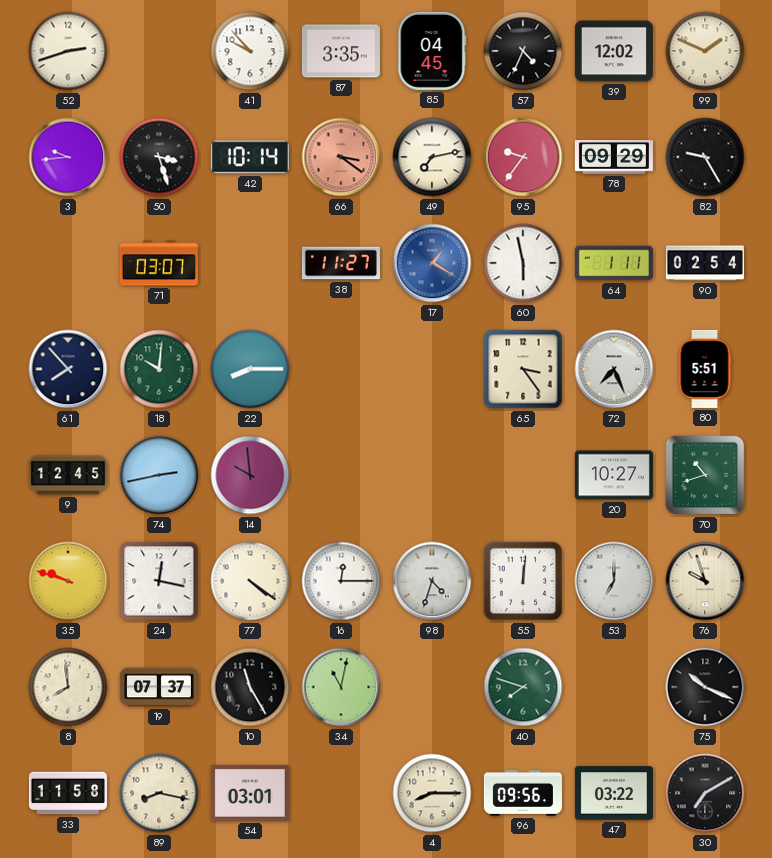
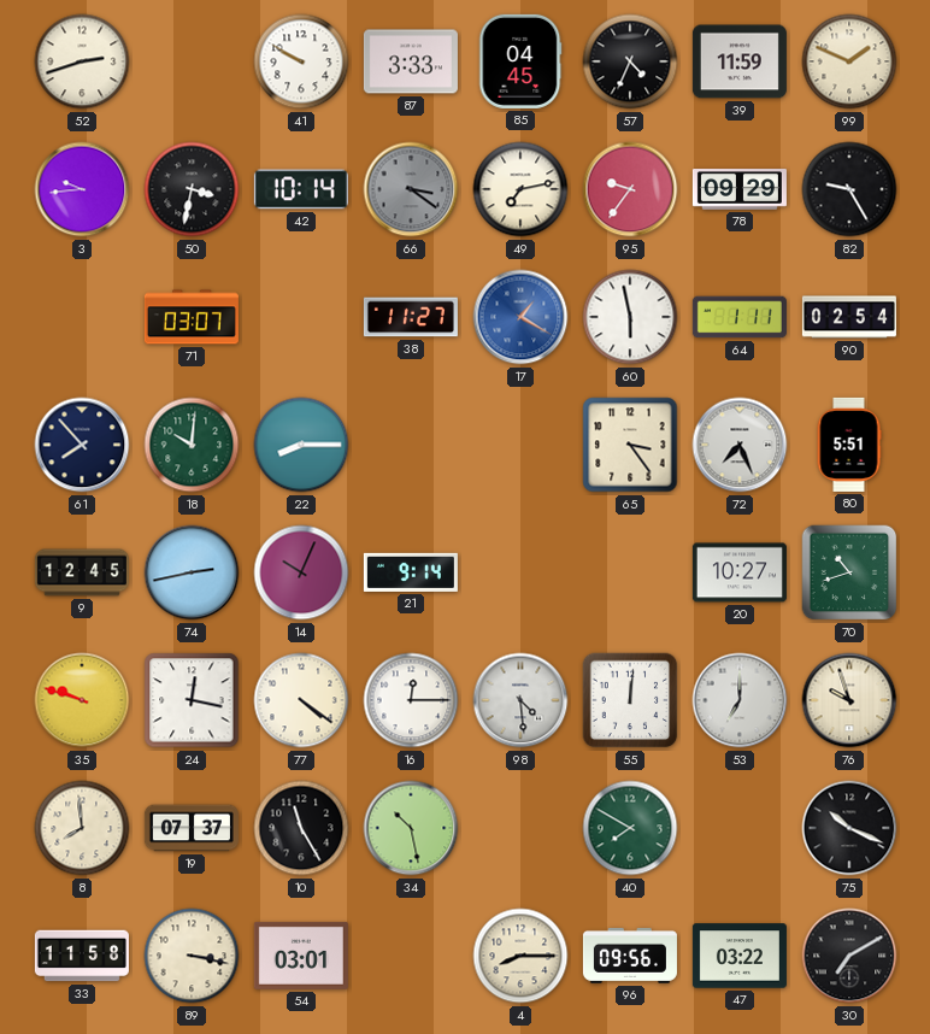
41: 9:53 -> 9:50
87: 3:35 -> 3:33
39: 12:02 -> 11:59
50: 3:27 -> 3:32
66 dial: salmon -> grey
14: 9:59 -> 10:04
21: none -> 9:14
98: 4:33 -> 4:29
34: 11:02 -> 10:28
40: 7:48 -> 7:50
89: 8:17 -> 3:17
